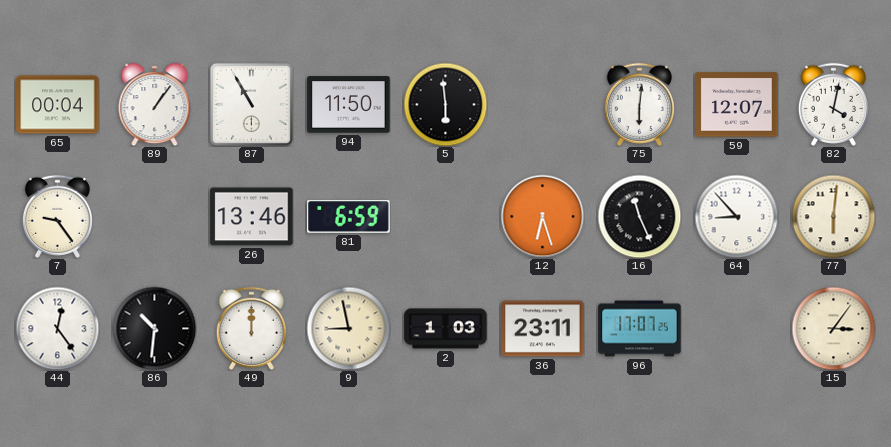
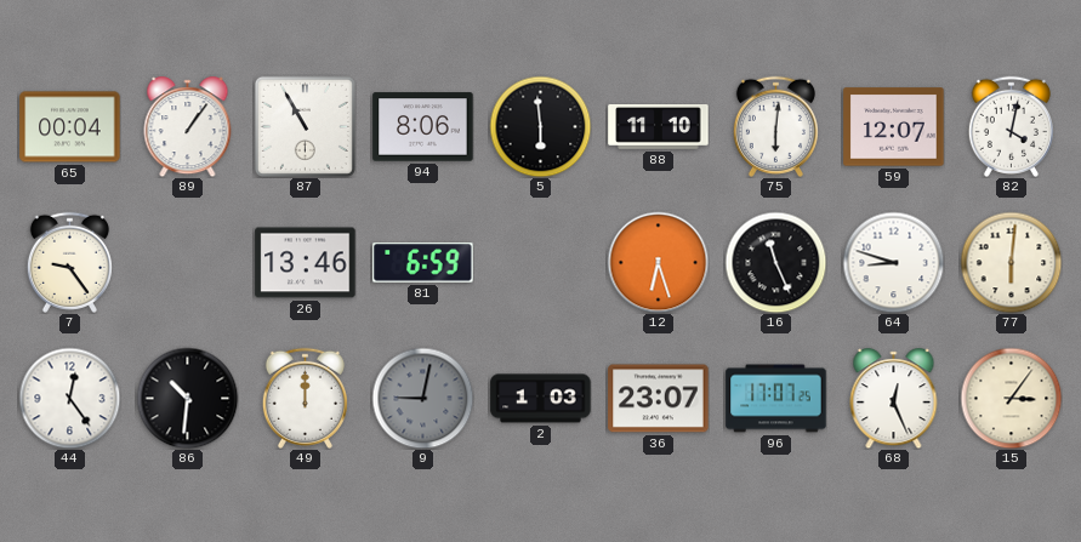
94: 11:50 -> 8:06
88: none -> 11:10
64: 8:53 -> 8:48
9: 8:58 -> 9:02
9 dial: cream -> grey
36: 23:11 -> 23:07
68: none -> 12:26
